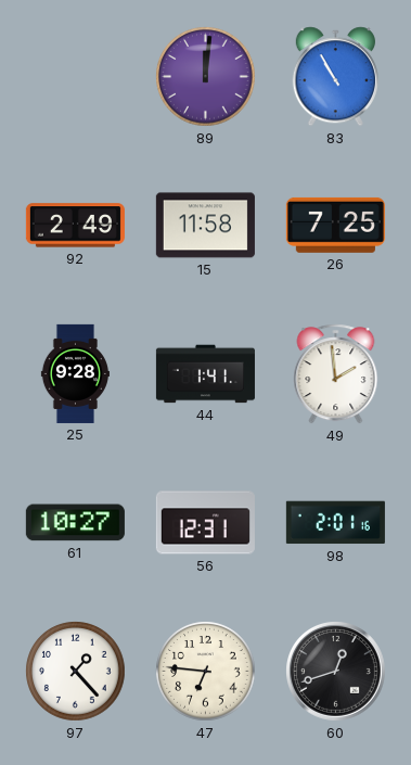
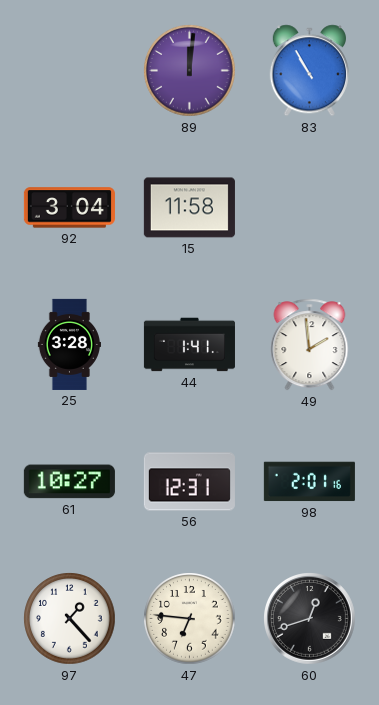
92: 2:49 -> 3:04
26: 7:25 -> none
25: 9:28 -> 3:28
